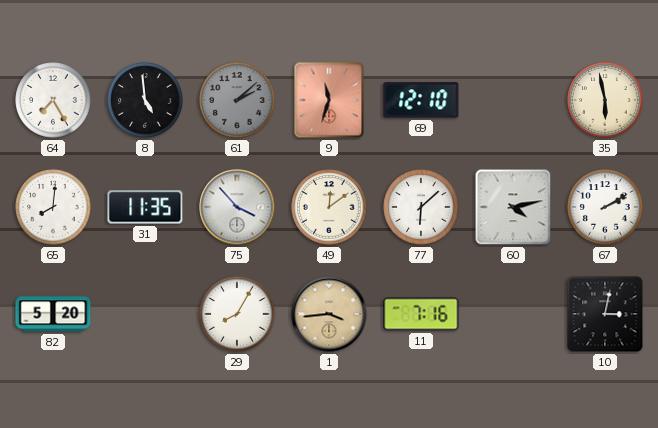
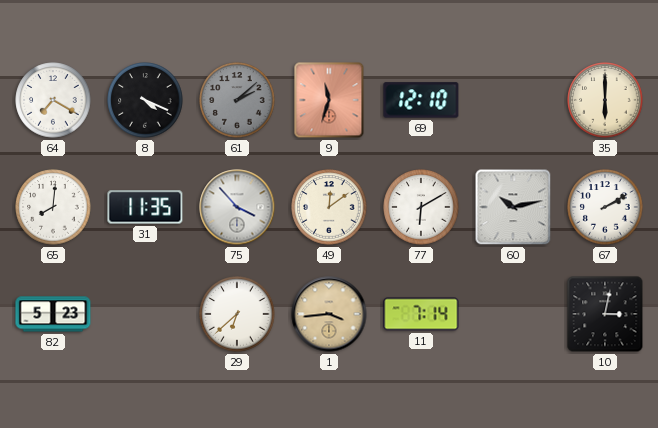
64: 7:25 -> 7:20
8: 4:59 -> 4:19
35: 5:58 -> 6:00
77: 6:08 -> 6:10
60: 4:13 -> 10:13
82: 5:20 -> 5:23
29: 8:05 -> 6:38
11: 7:16 -> 7:14
